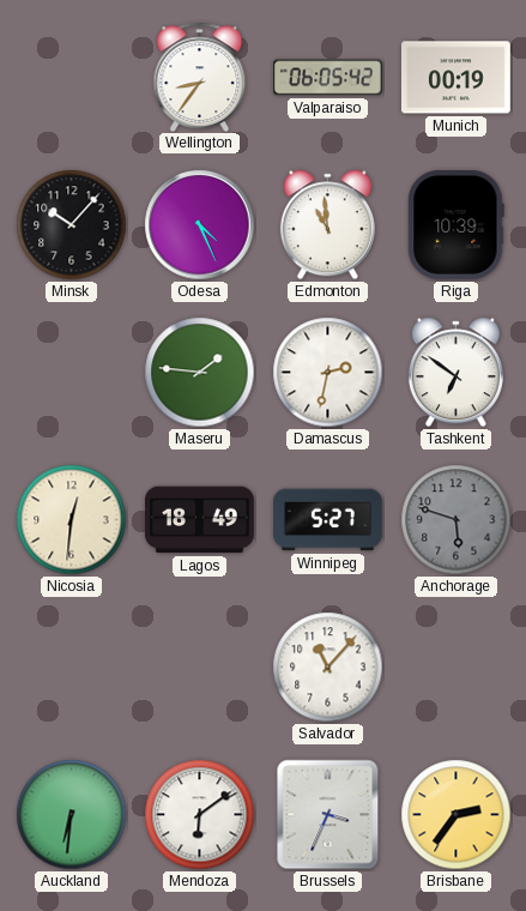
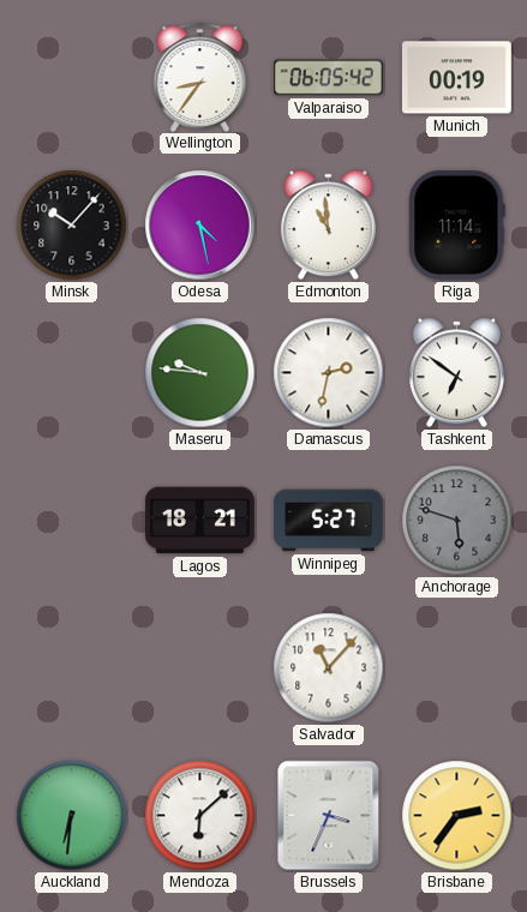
Odesa: 4:26 -> 4:28
Riga: 10:39 -> 11:14
Maseru: 1:46 -> 9:46
Nicosia: 12:31 -> none
Lagos: 18:49 -> 18:21
Mendoza: 6:09 -> 6:08
